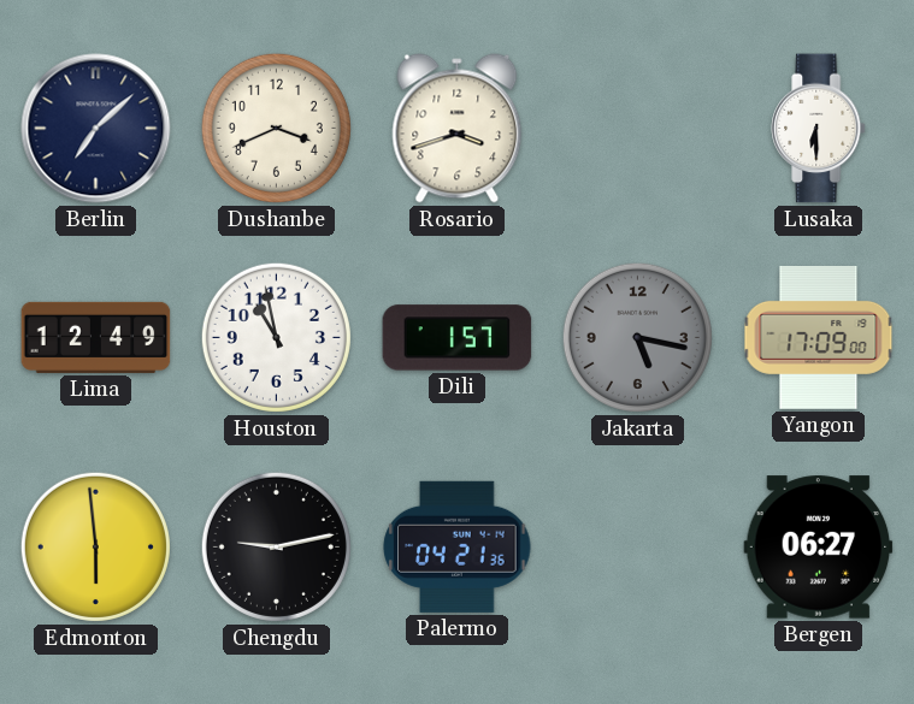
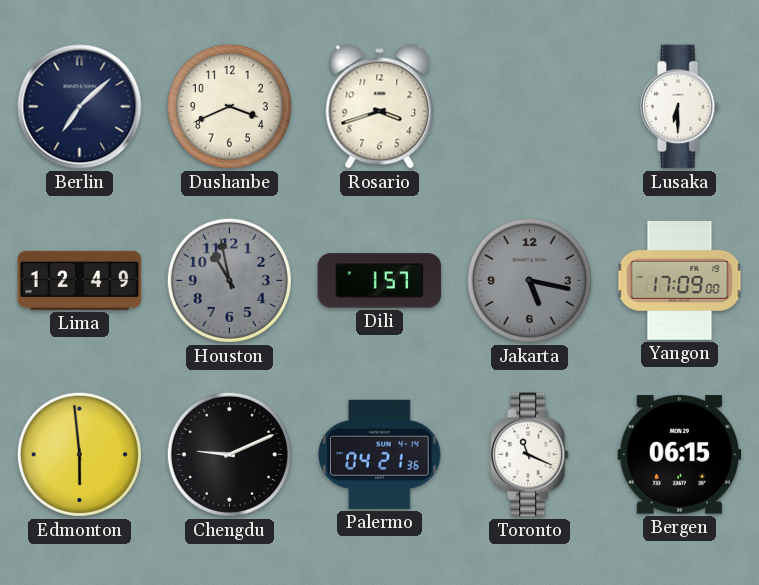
Houston dial: white -> grey
Chengdu: 9:13 -> 9:11
Toronto: none -> 11:19
Bergen: 06:27 -> 06:15
